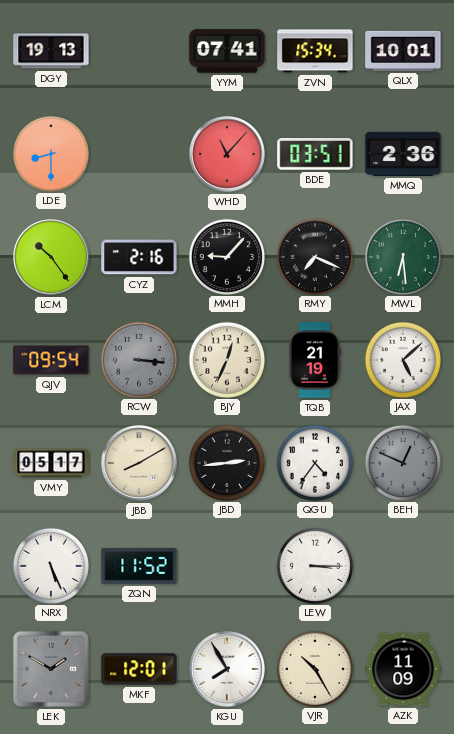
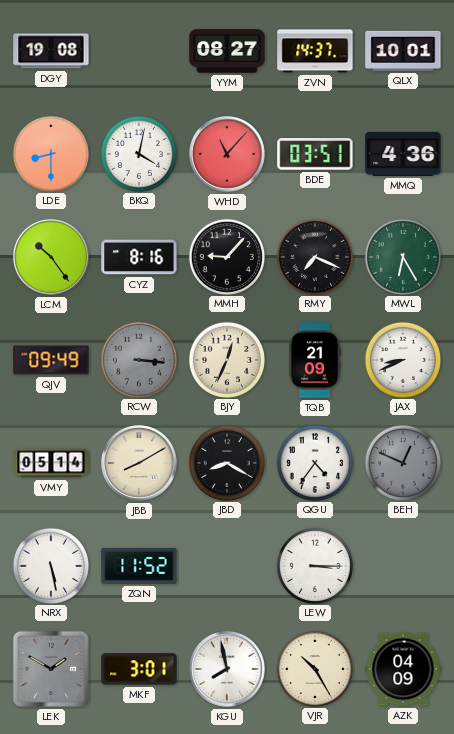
DGY: 19:13 -> 19:08
YYM: 07:41 -> 08:27
ZVN: 15:34 -> 14:37
BKQ: none -> 4:02
MMQ: 2:36 -> 4:36
CYZ: 2:16 -> 8:16
MWL: 6:29 -> 6:25
QJV: 09:54 -> 09:49
TQB: 21:19 -> 21:09
JAX: 5:08 -> 8:41
VMY: 05:17 -> 05:14
JBD: 2:44 -> 8:20
NRX: 5:26 -> 5:28
MKF: 12:01 -> 3:01
KGU: 7:55 -> 7:58
AZK: 11:09 -> 04:09
